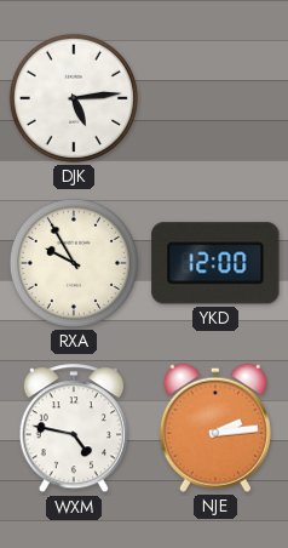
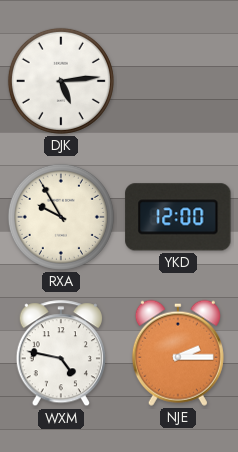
NJE: 2:14 -> 2:15
